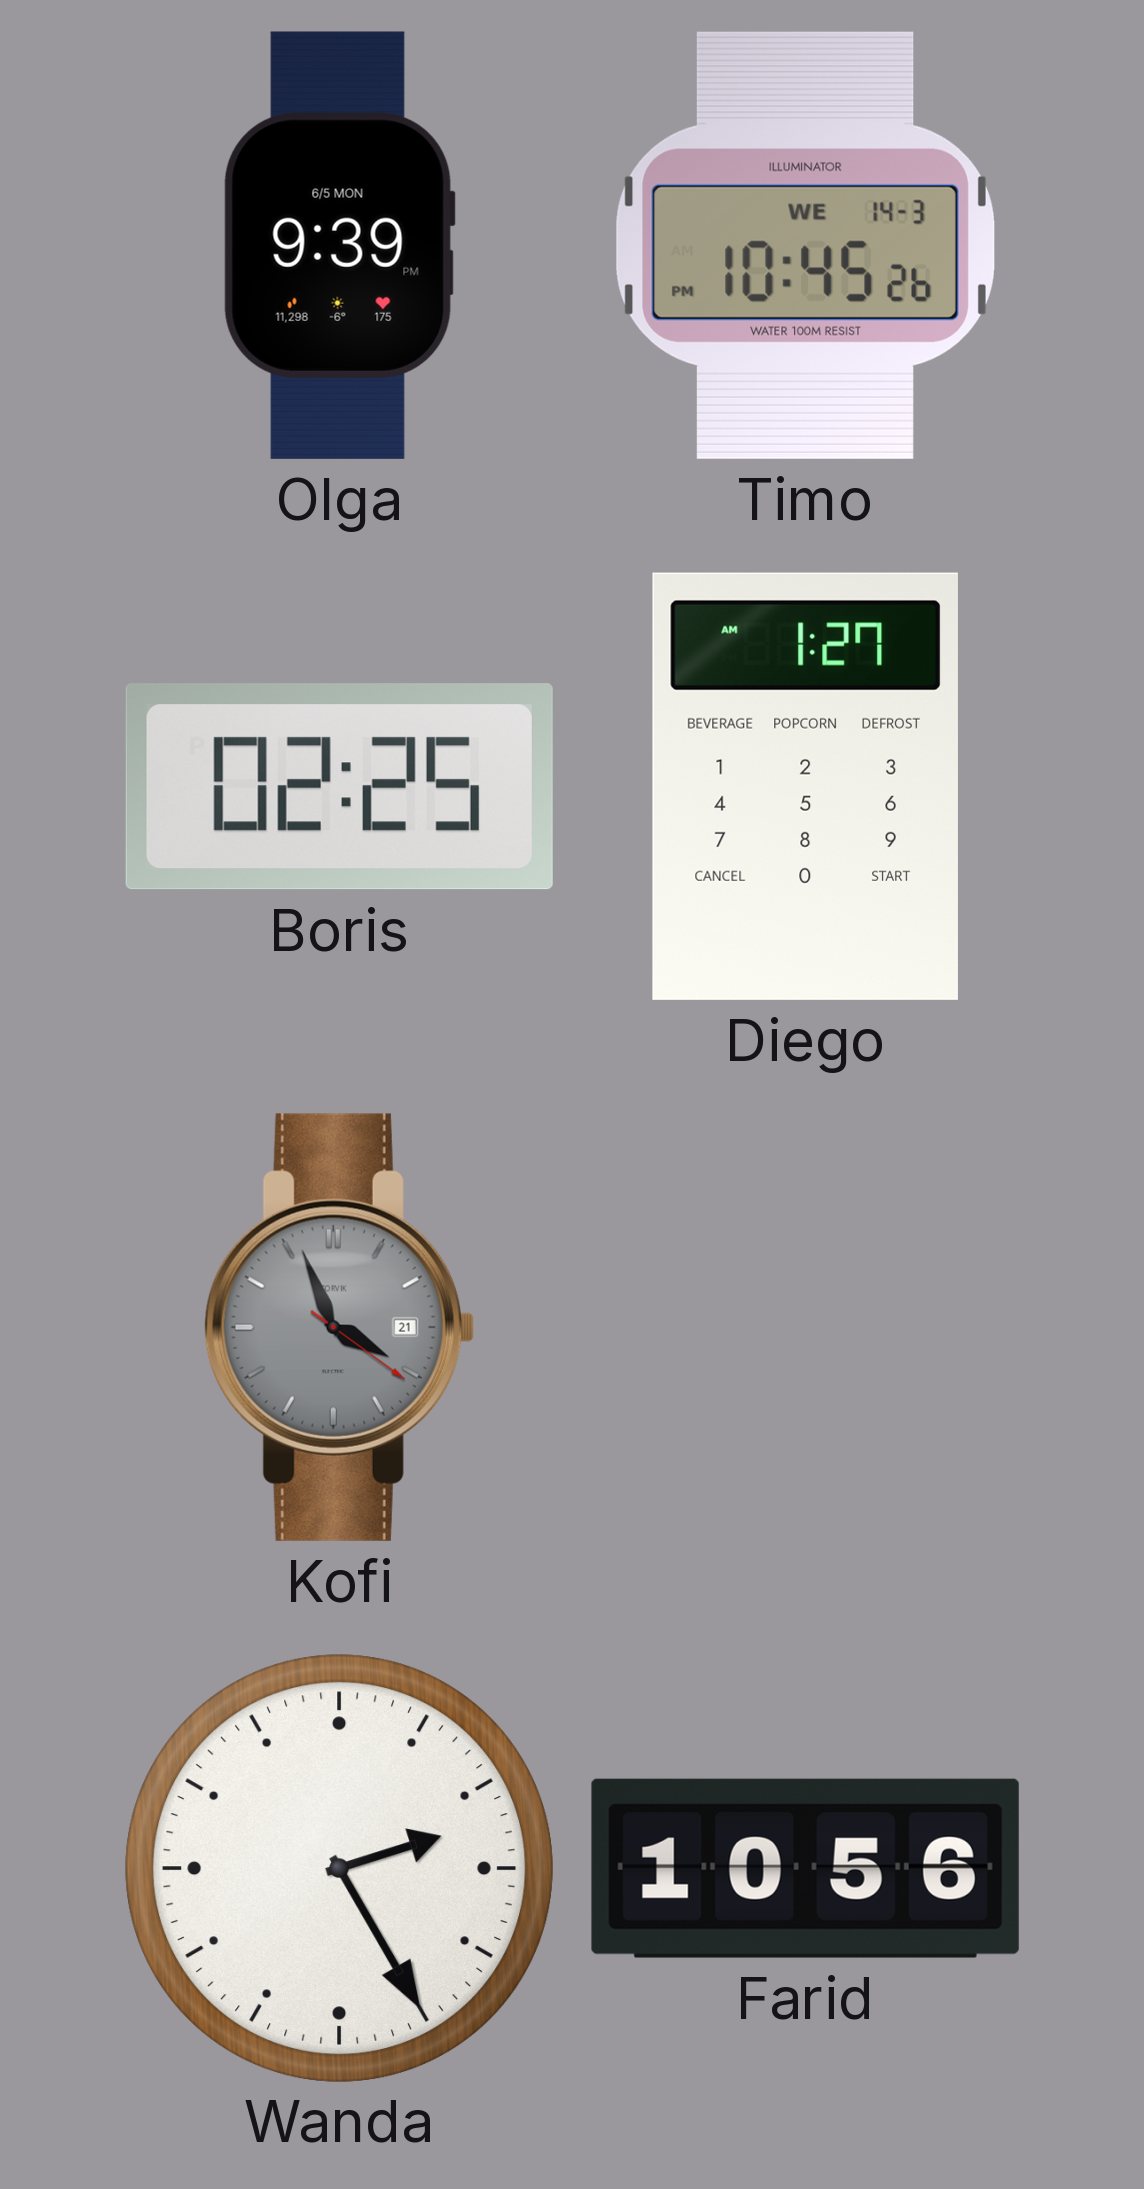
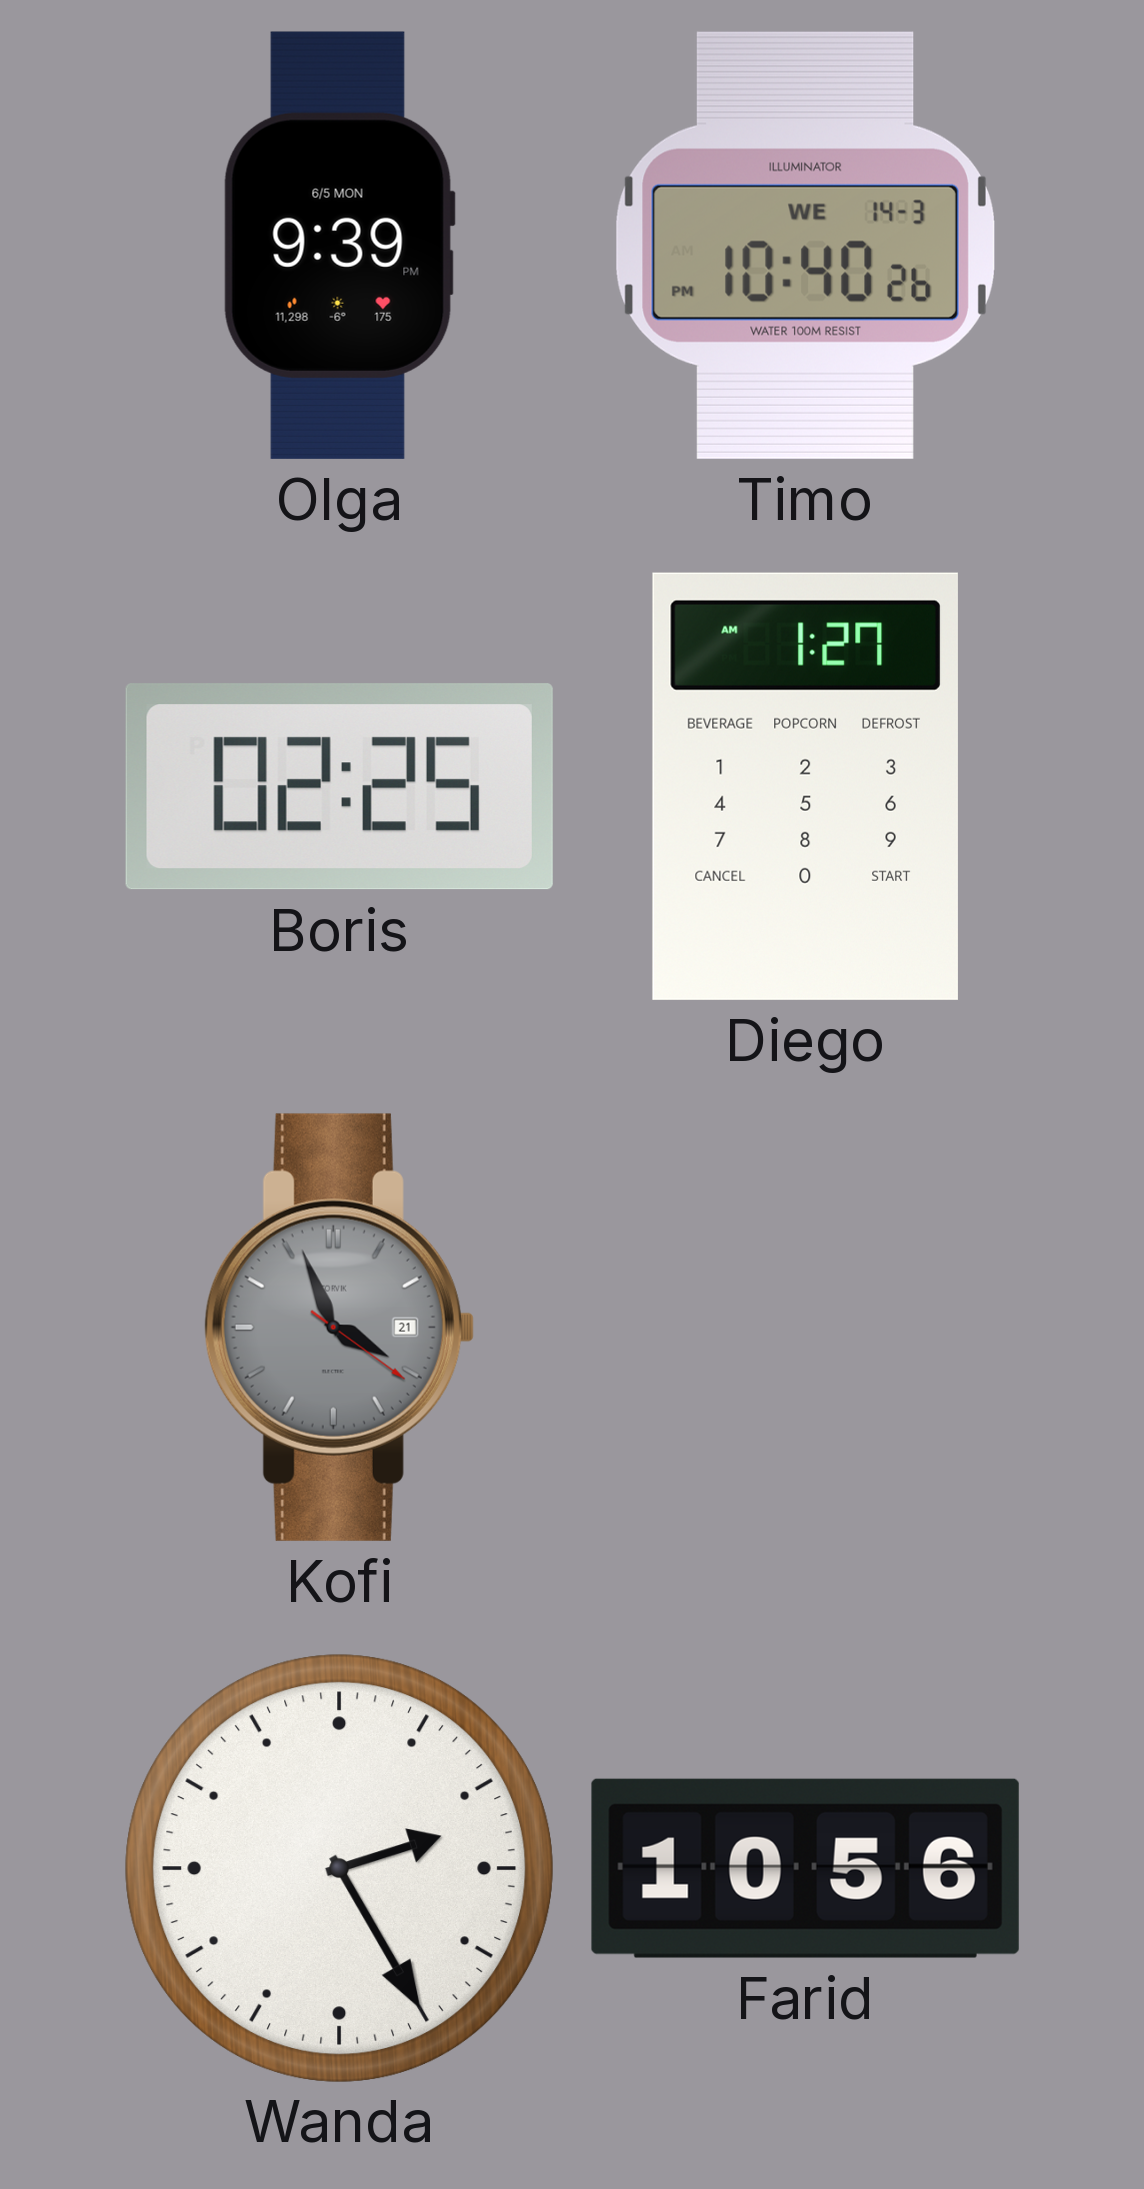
Timo: 10:45 -> 10:40
